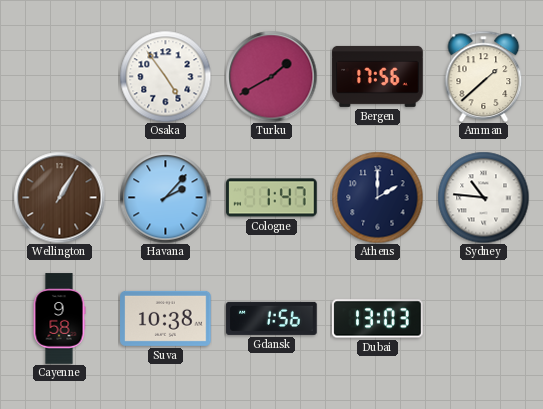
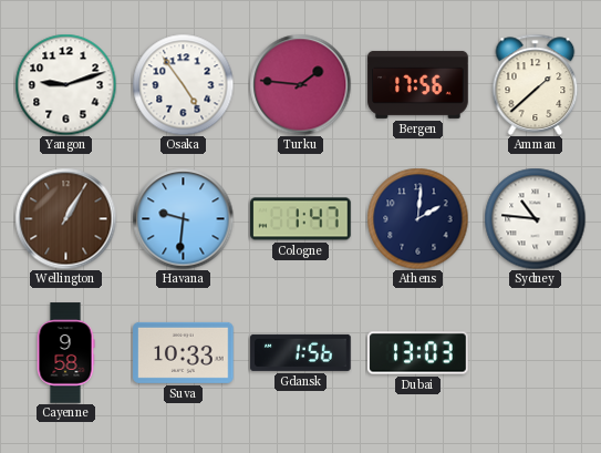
Yangon: none -> 9:12
Turku: 1:40 -> 1:46
Havana: 2:07 -> 9:31
Athens: 2:00 -> 2:01
Suva: 10:38 -> 10:33
